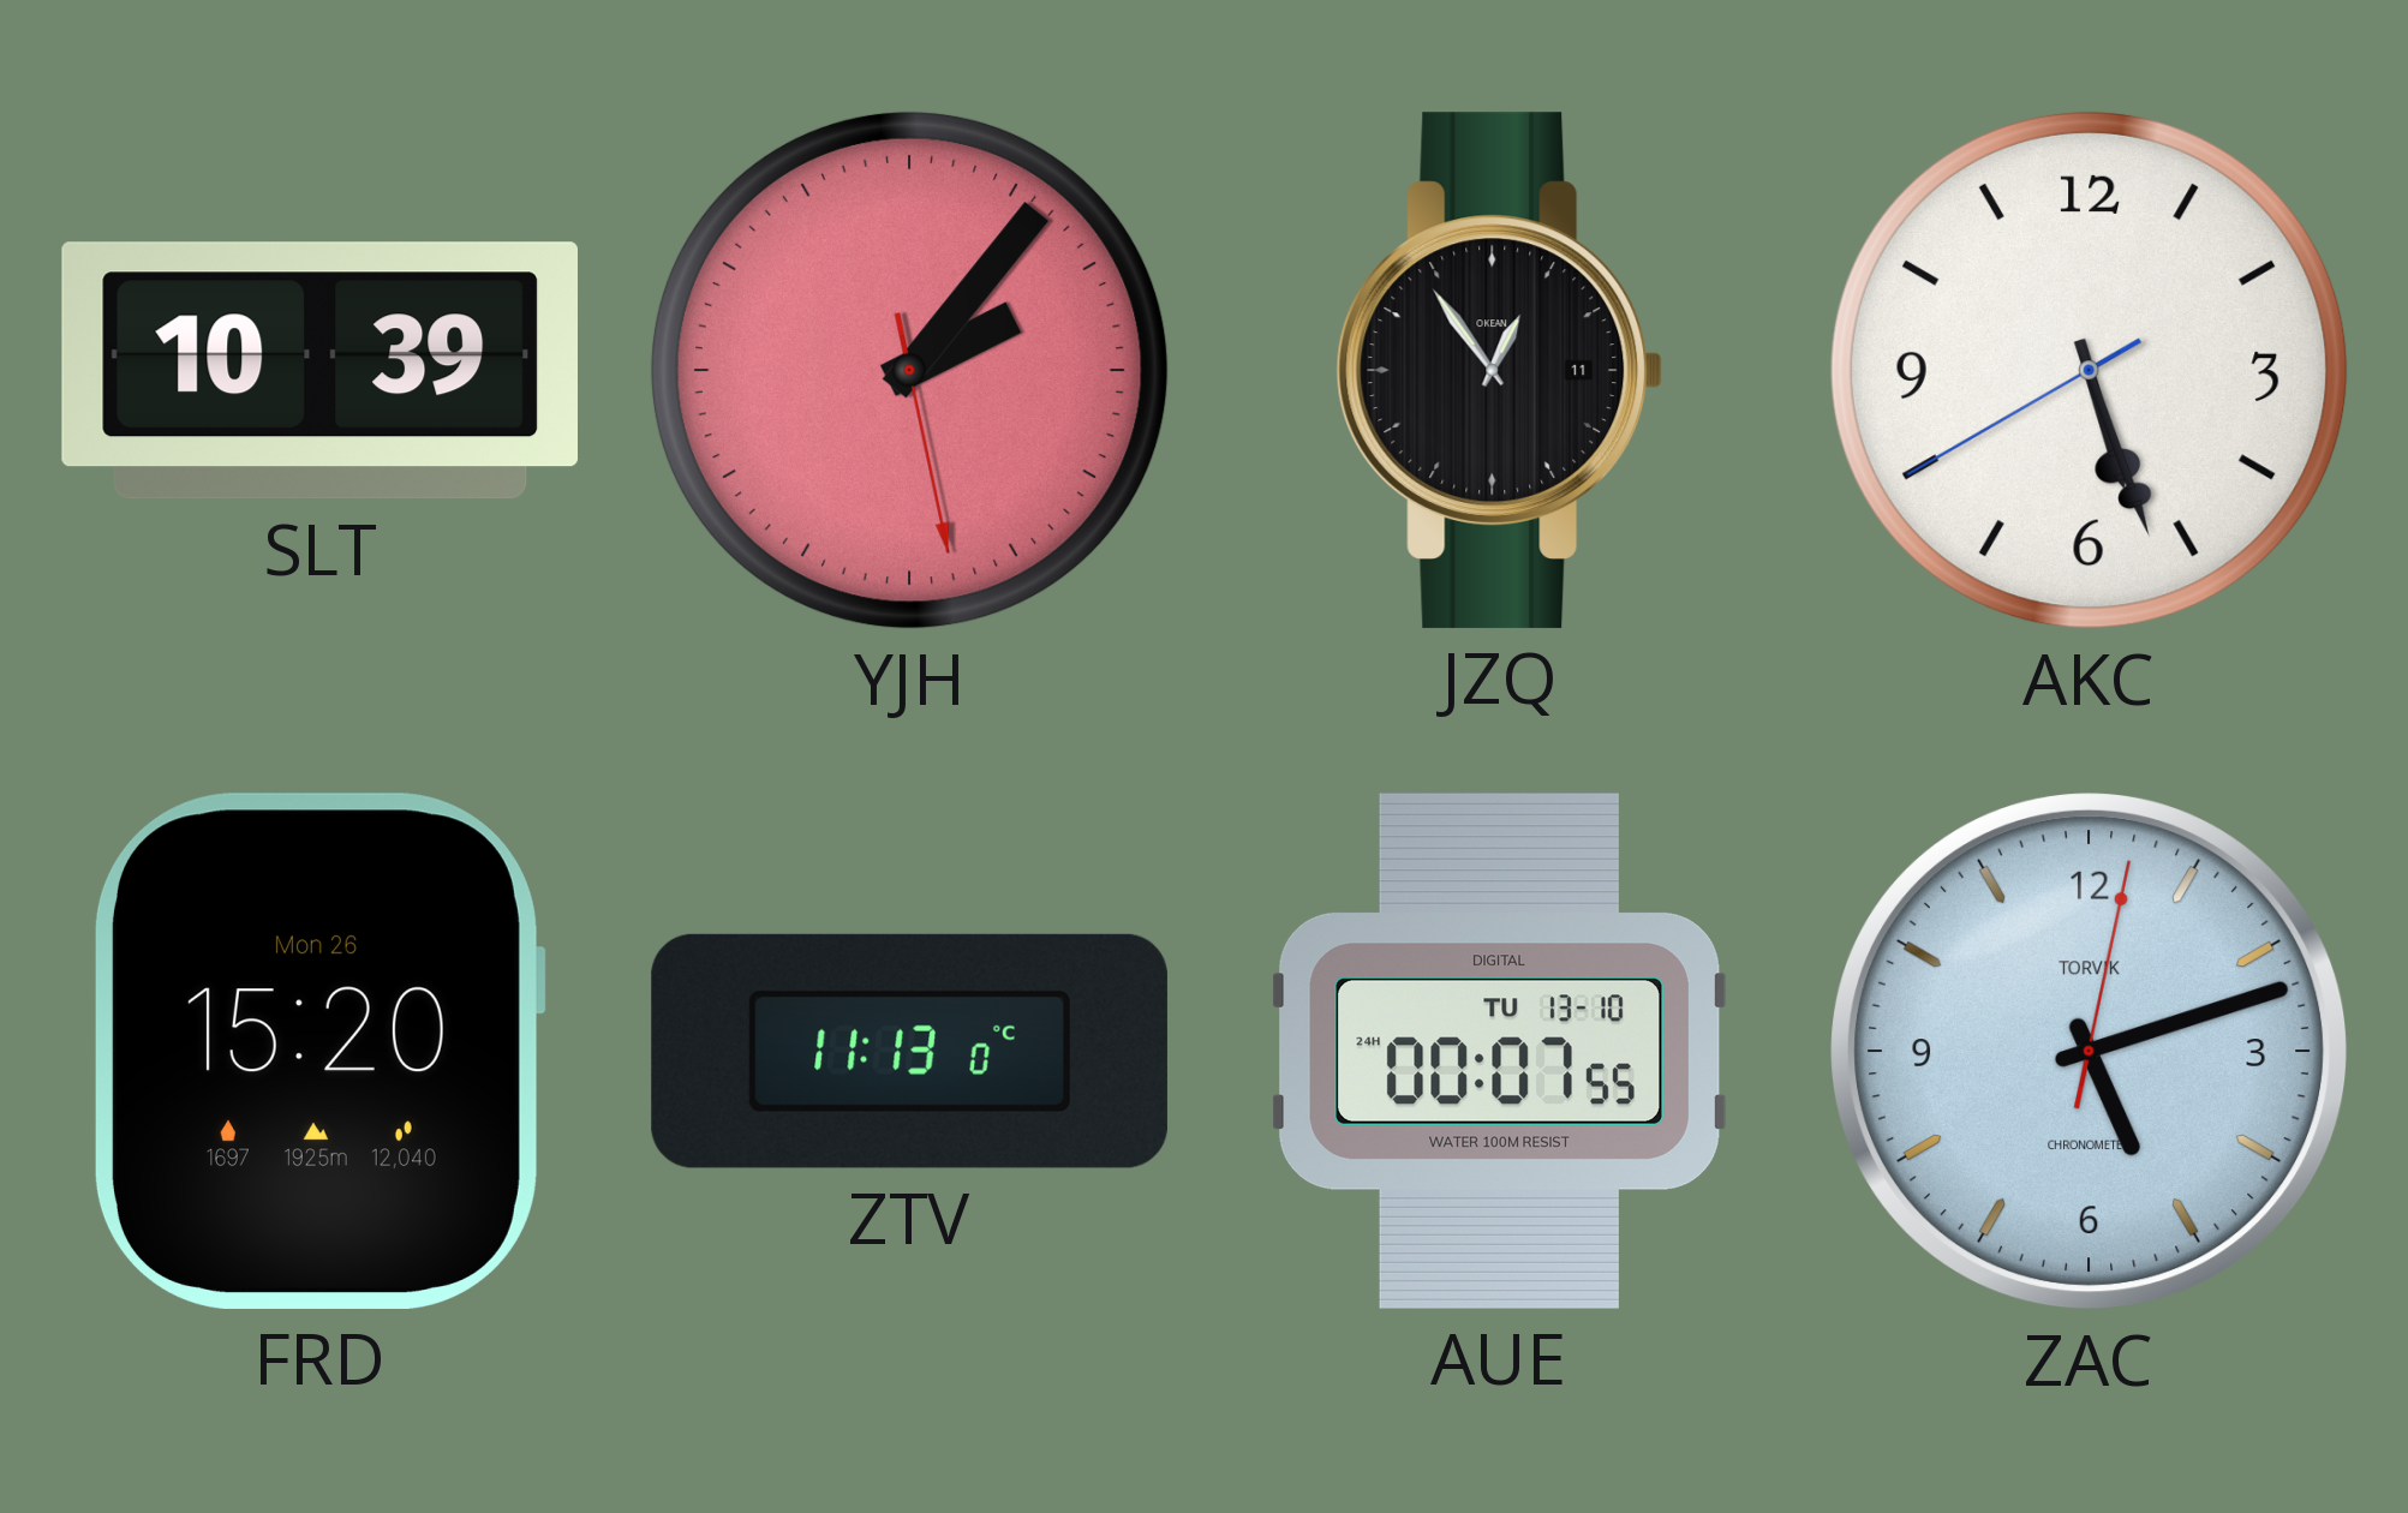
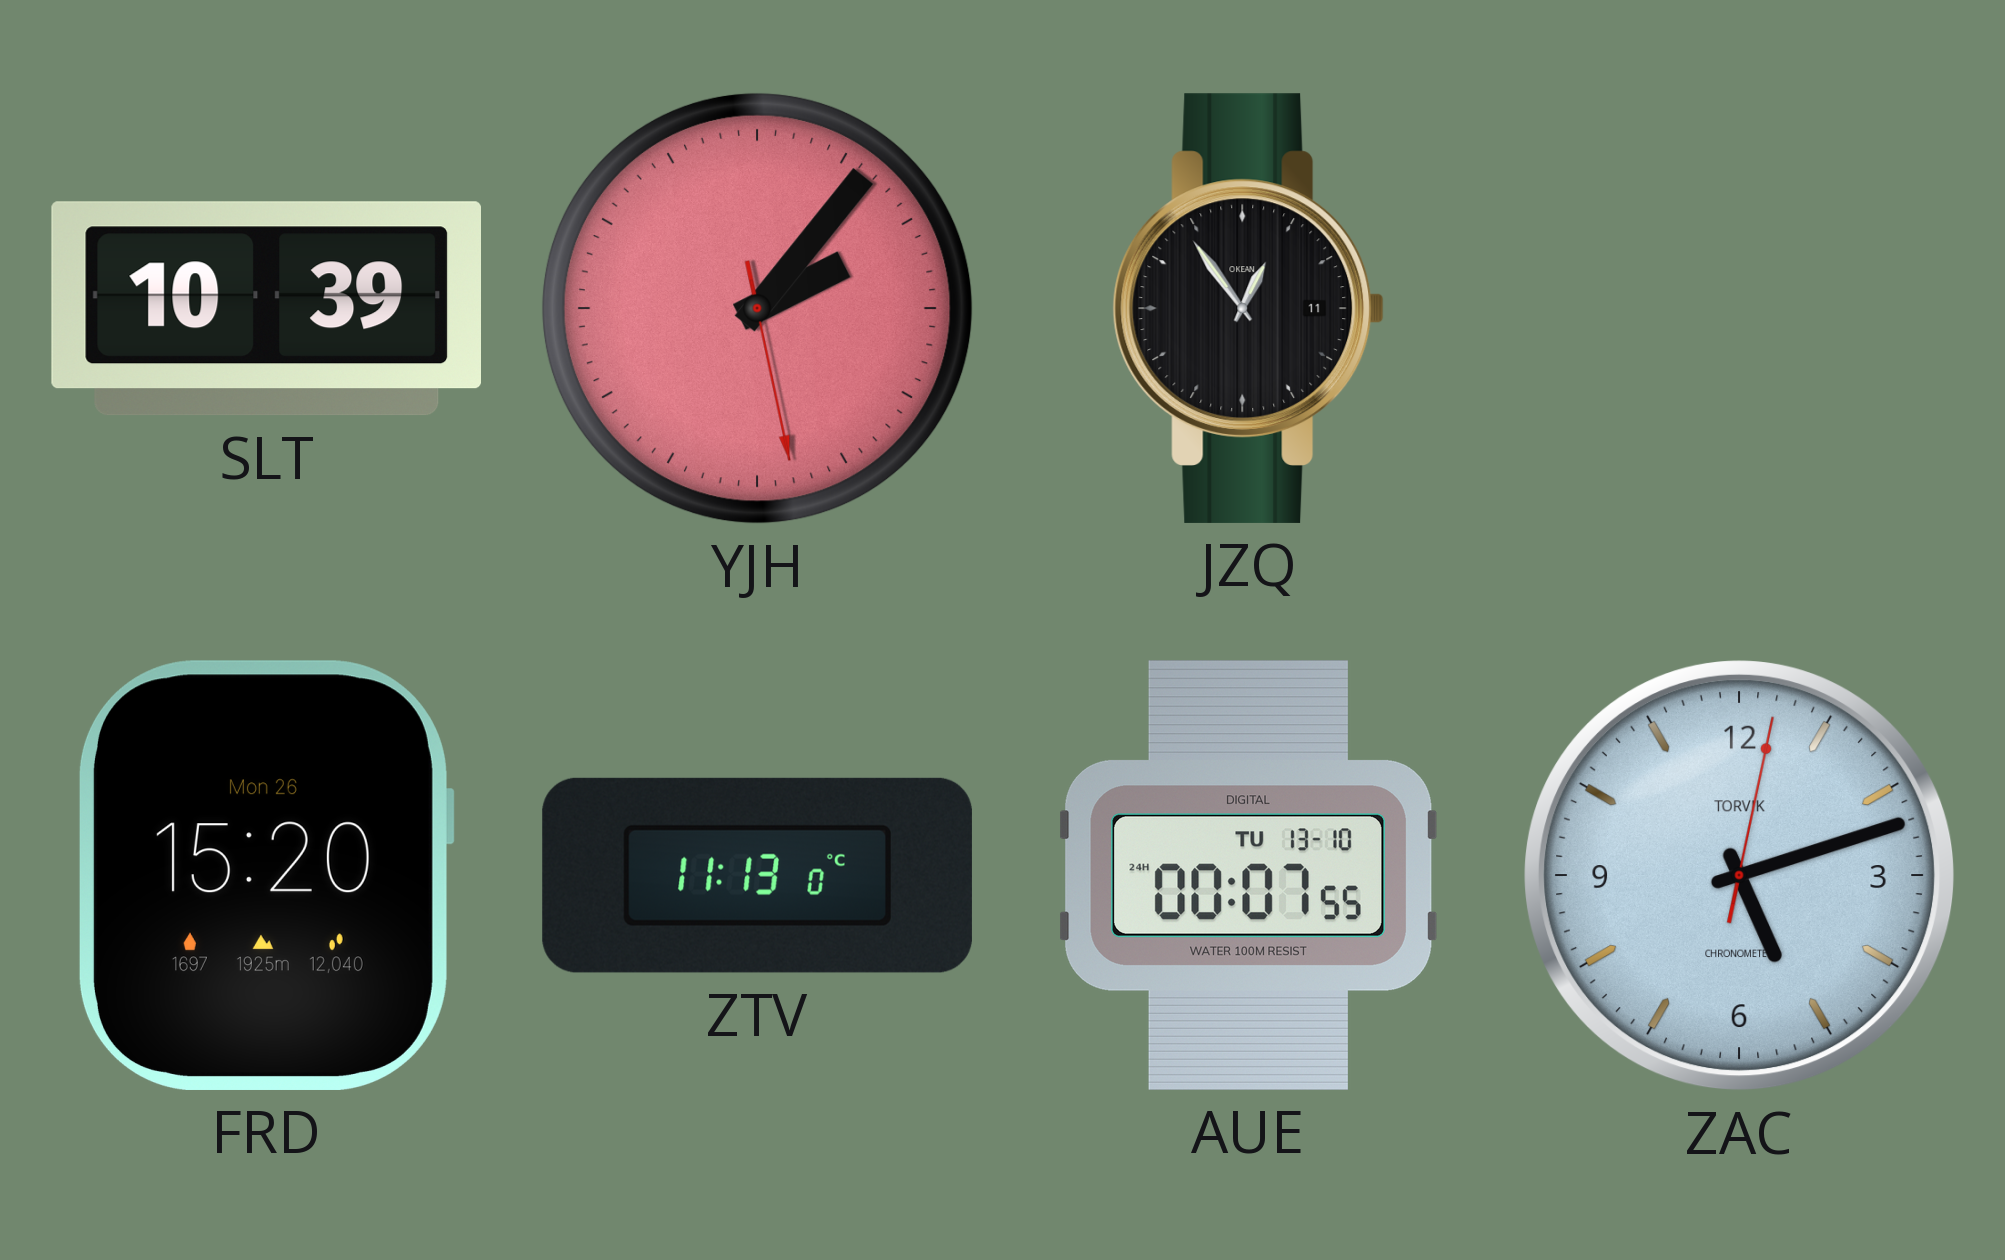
AKC: 5:26 -> none
